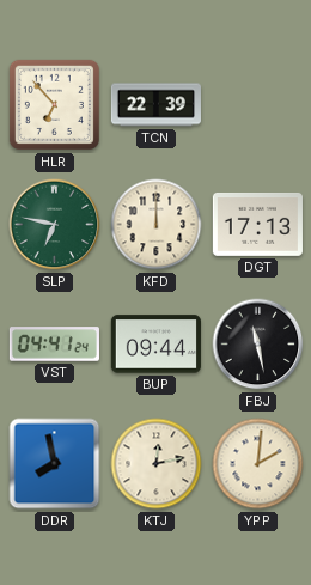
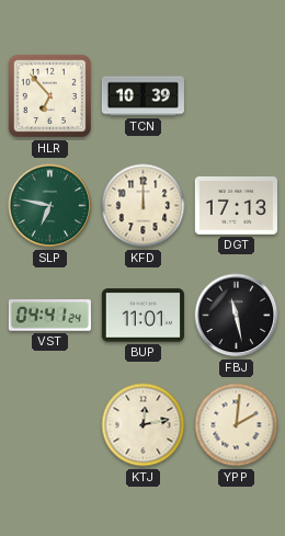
TCN: 22:39 -> 10:39
BUP: 09:44 -> 11:01
DDR: 7:58 -> none
